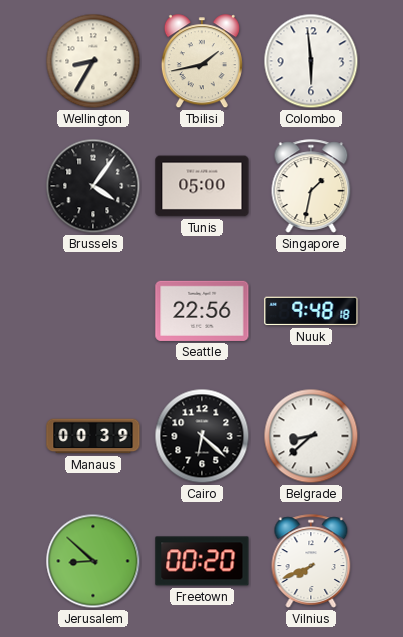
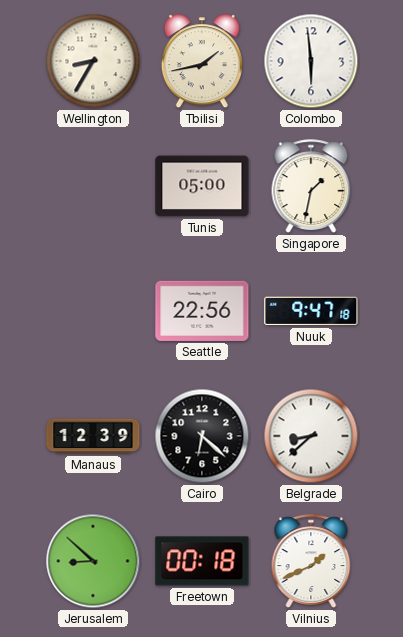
Brussels: 4:06 -> none
Nuuk: 9:48 -> 9:47
Manaus: 00:39 -> 12:39
Freetown: 00:20 -> 00:18
Vilnius: 7:41 -> 1:41
